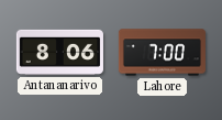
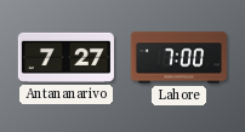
Antananarivo: 8:06 -> 7:27
